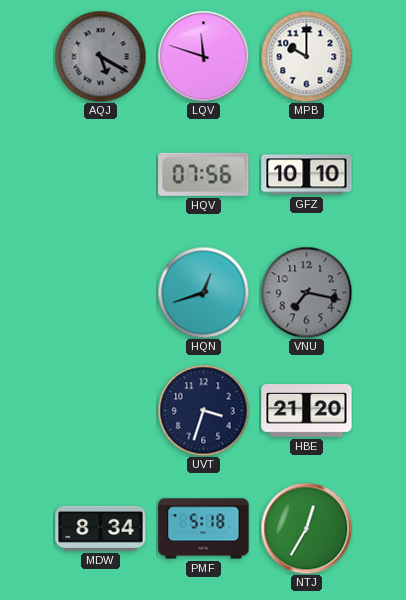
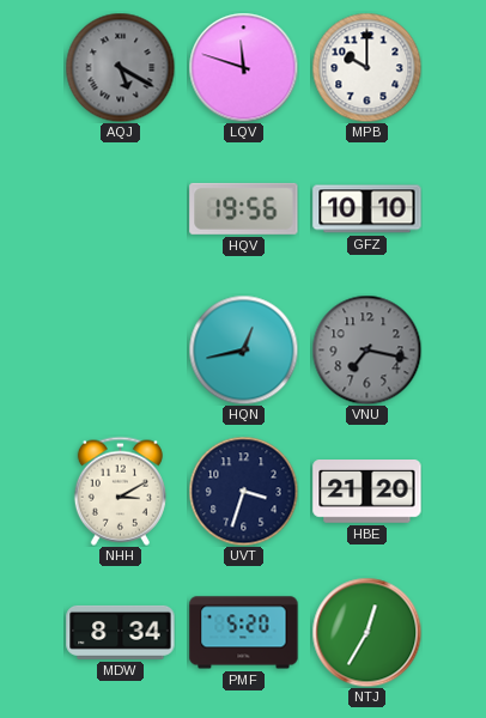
HQV: 07:56 -> 19:56
HQN: 12:42 -> 12:43
NHH: none -> 3:10
PMF: 5:18 -> 5:20
